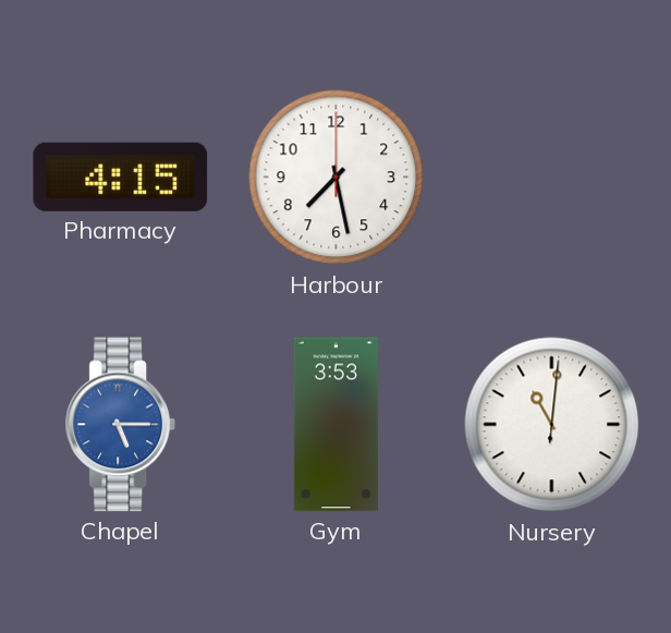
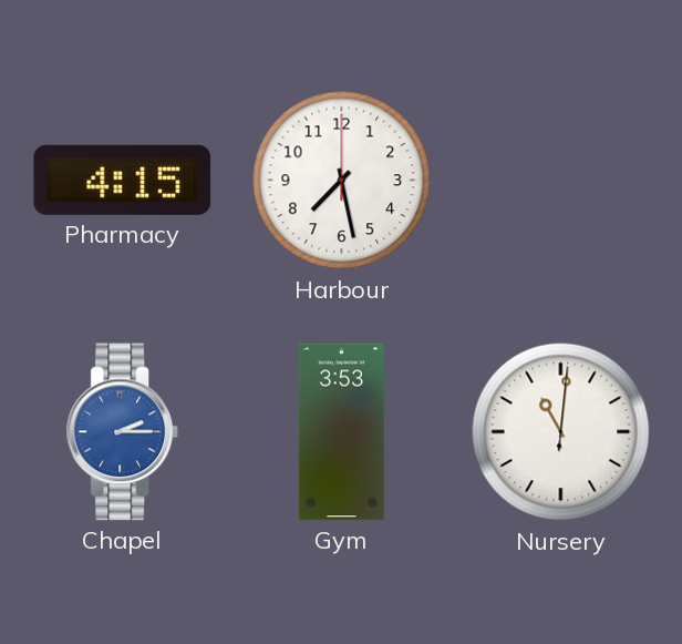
Chapel: 5:15 -> 2:15
